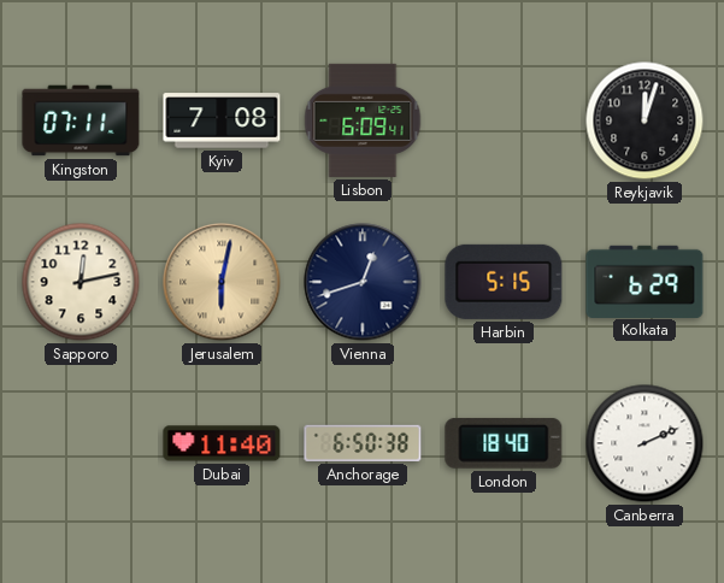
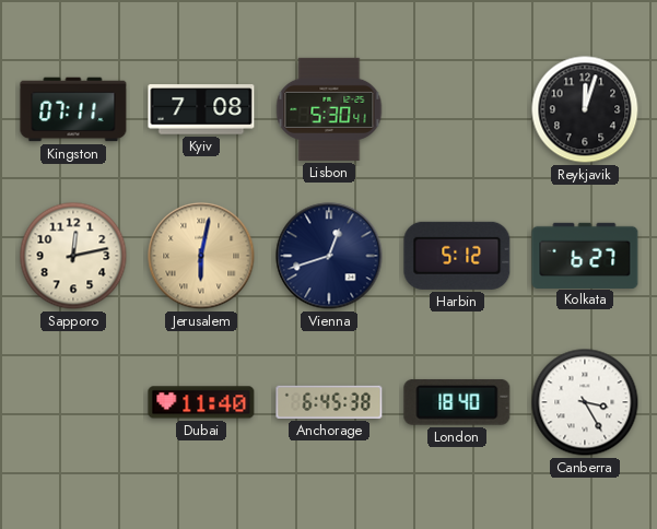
Lisbon: 6:09 -> 5:30
Harbin: 5:15 -> 5:12
Kolkata: 6:29 -> 6:27
Anchorage: 6:50 -> 6:45
Canberra: 2:11 -> 3:25
